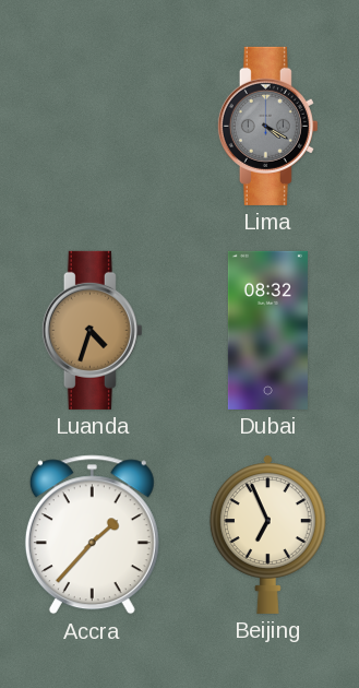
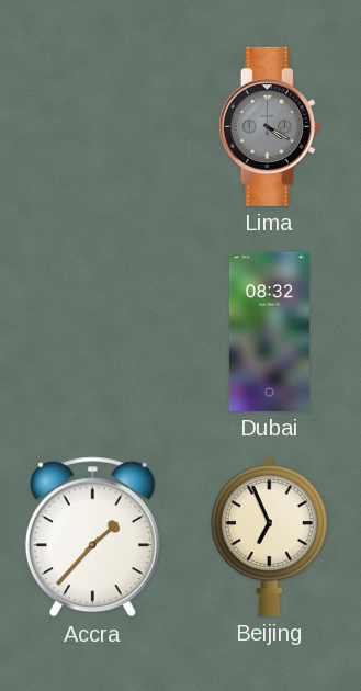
Luanda: 4:33 -> none
